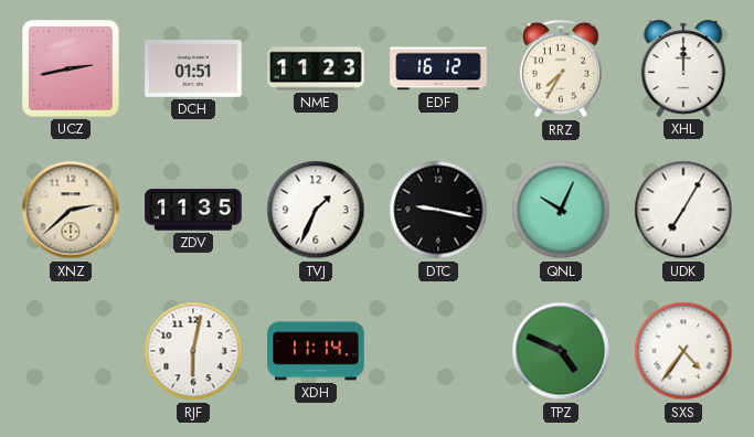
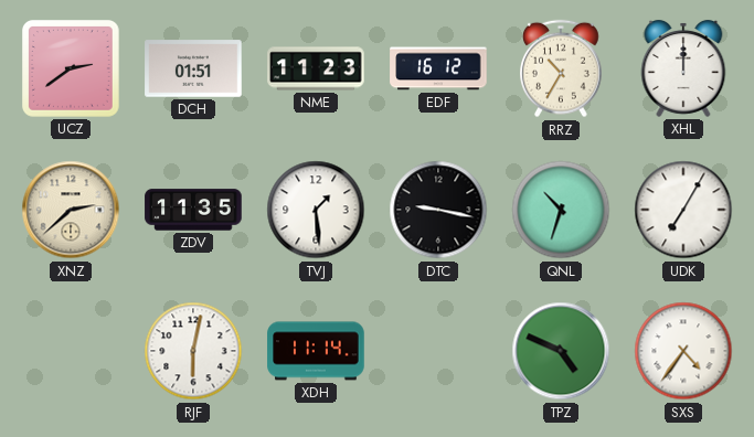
UCZ: 2:43 -> 2:39
RRZ: 7:35 -> 10:35
TVJ: 1:34 -> 1:29
QNL: 10:04 -> 10:33
